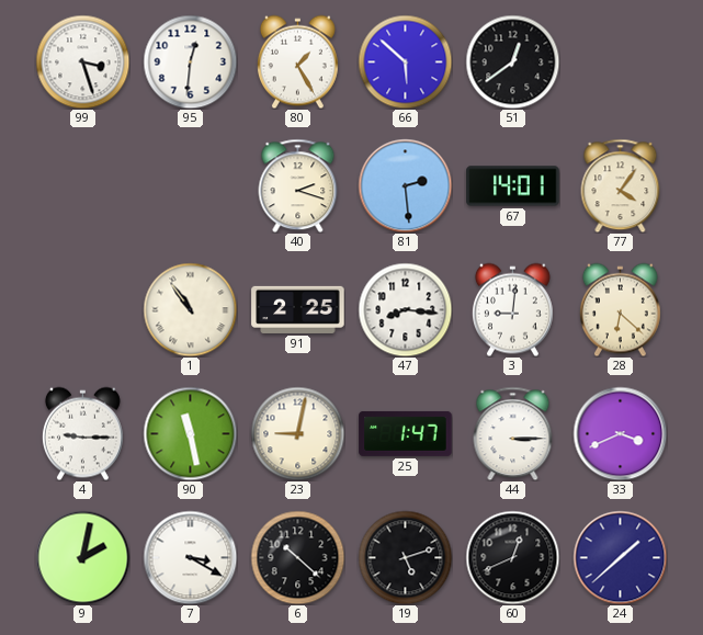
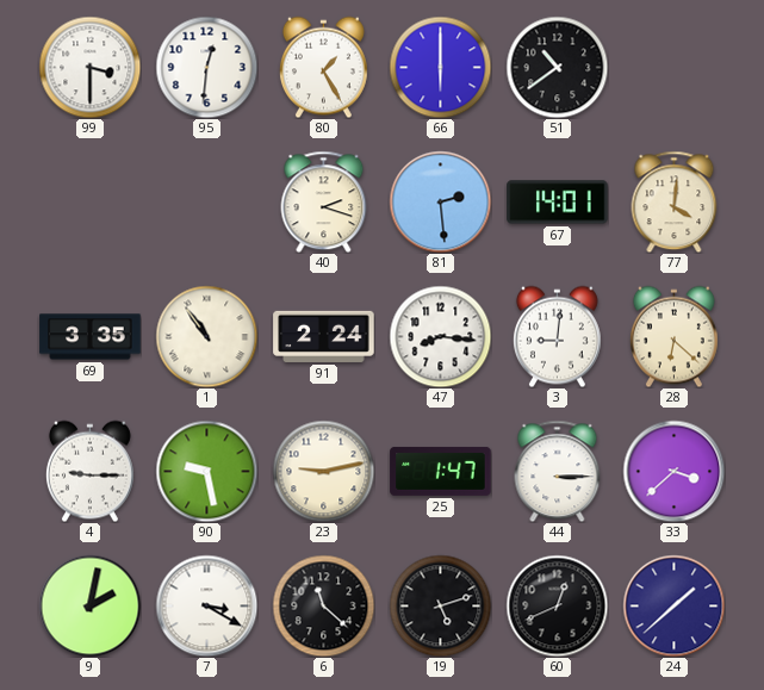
99: 3:27 -> 3:30
66: 5:52 -> 6:00
51: 12:39 -> 10:39
77: 4:06 -> 4:01
69: none -> 3:35
91: 2:25 -> 2:24
90: 11:28 -> 9:28
23: 9:02 -> 9:13
33: 3:41 -> 3:38
6: 10:22 -> 11:22
